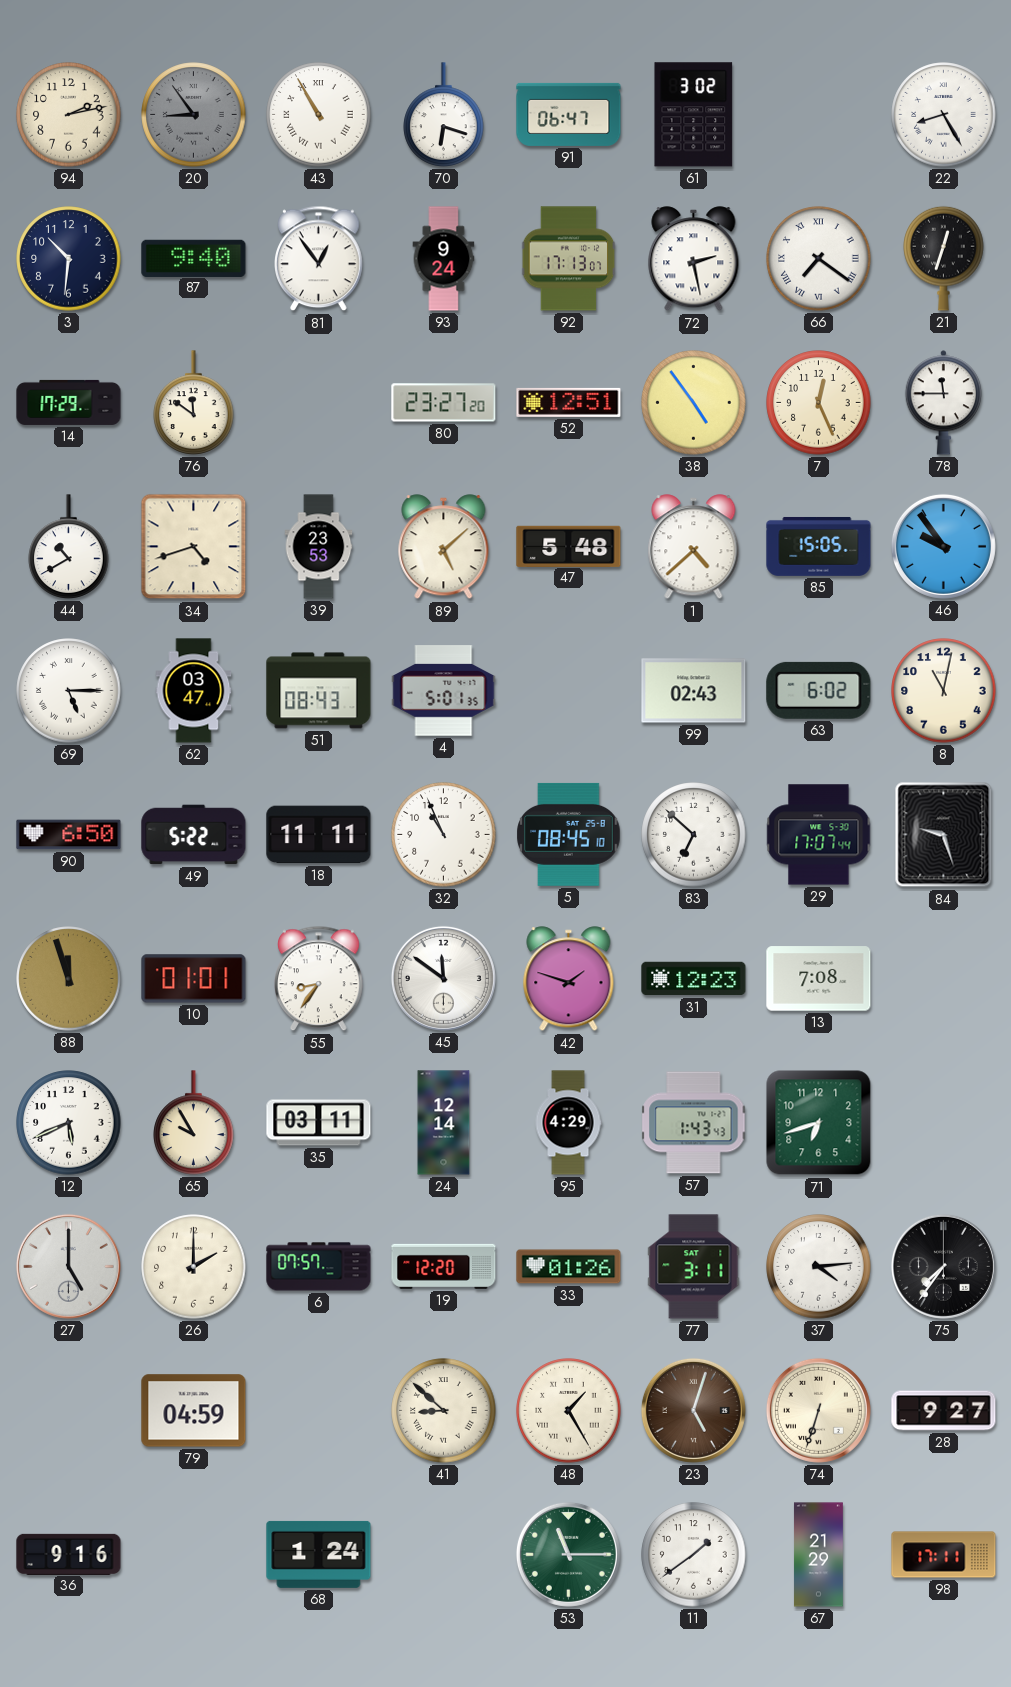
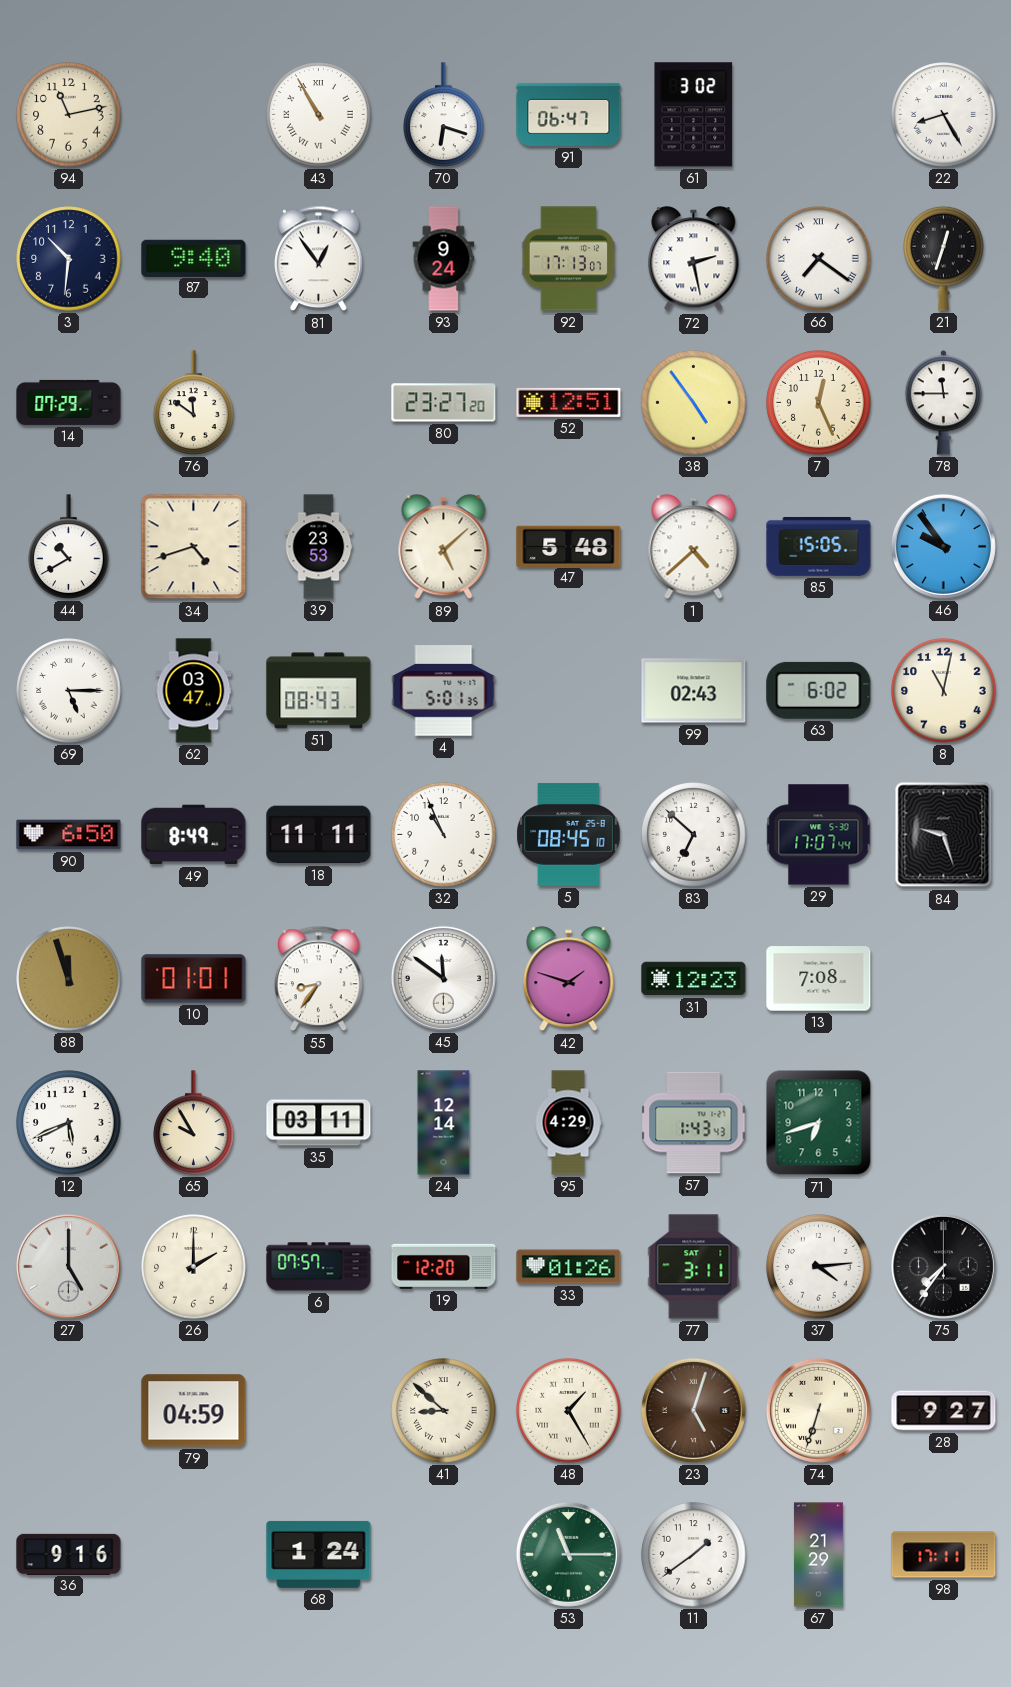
94: 2:13 -> 11:13
20: 8:54 -> none
14: 17:29 -> 07:29
49: 5:22 -> 8:49
